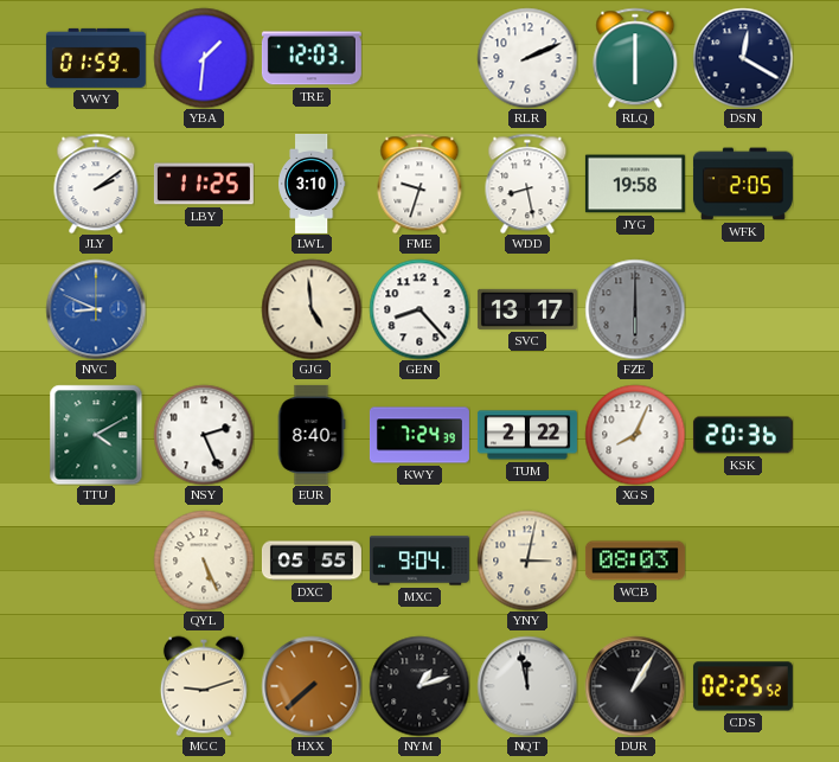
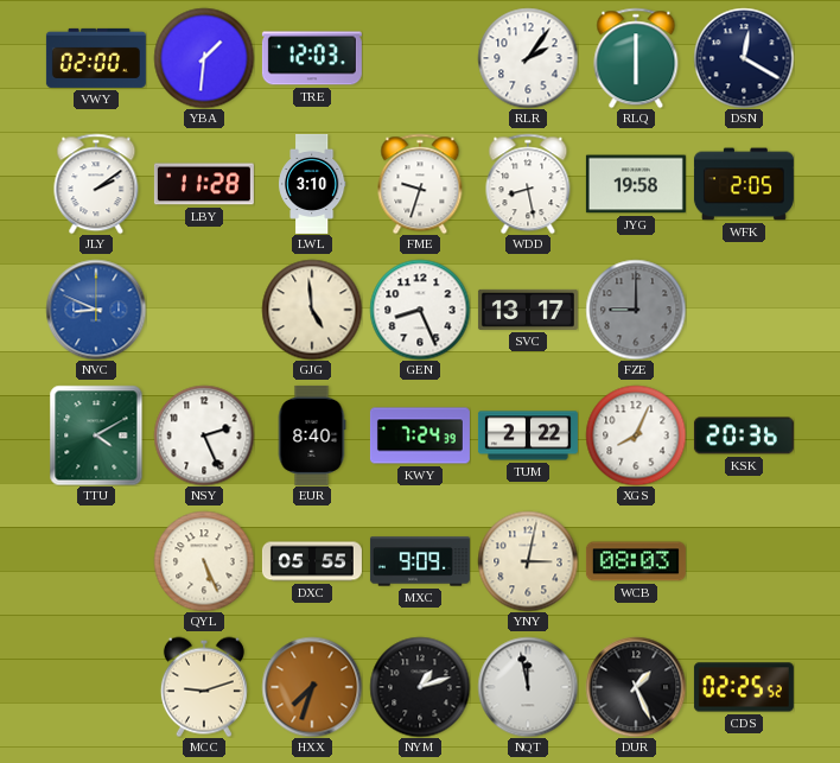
VWY: 01:59 -> 02:00
RLR: 2:11 -> 2:06
LBY: 11:25 -> 11:28
GEN: 8:23 -> 8:26
FZE: 6:00 -> 9:00
MXC: 9:04 -> 9:09
HXX: 7:38 -> 7:33
DUR: 1:05 -> 1:26
